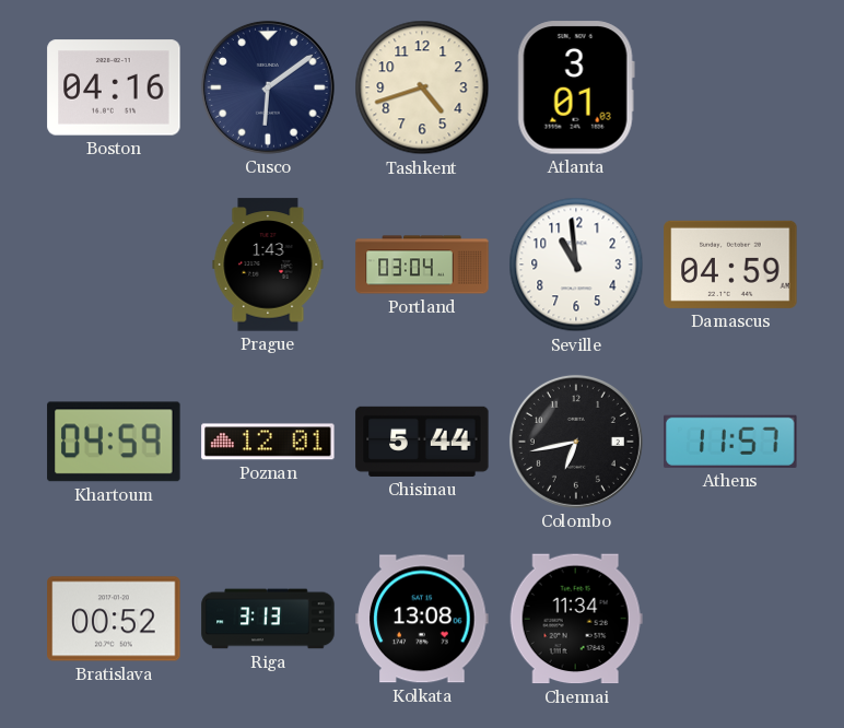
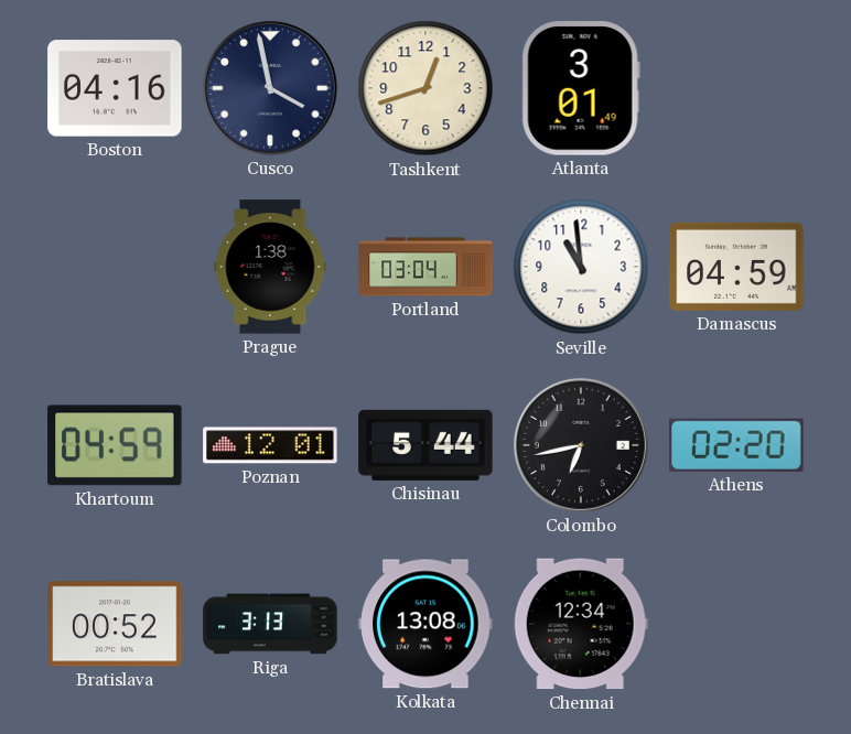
Cusco: 6:09 -> 3:58
Tashkent: 4:42 -> 12:42
Atlanta: 3:01:03 -> 3:01:49
Prague: 1:43 -> 1:38
Athens: 11:57 -> 02:20
Chennai: 11:34 -> 12:34
